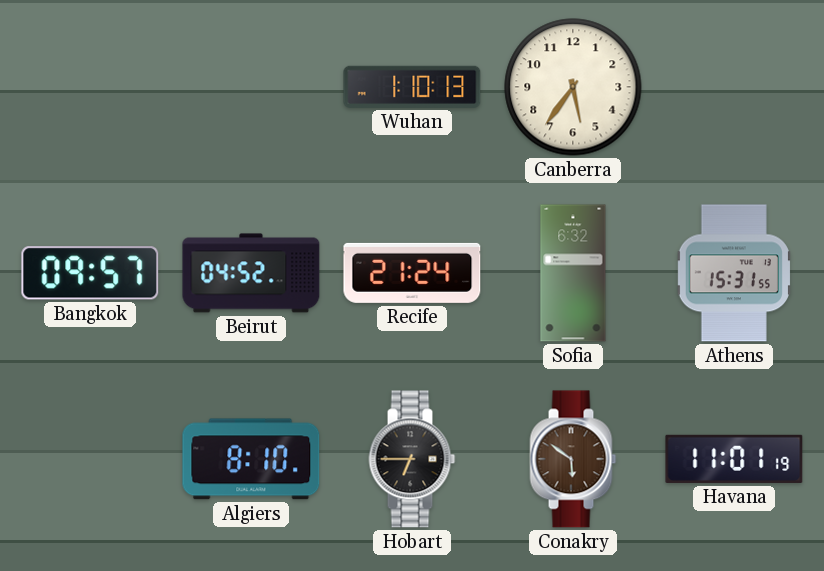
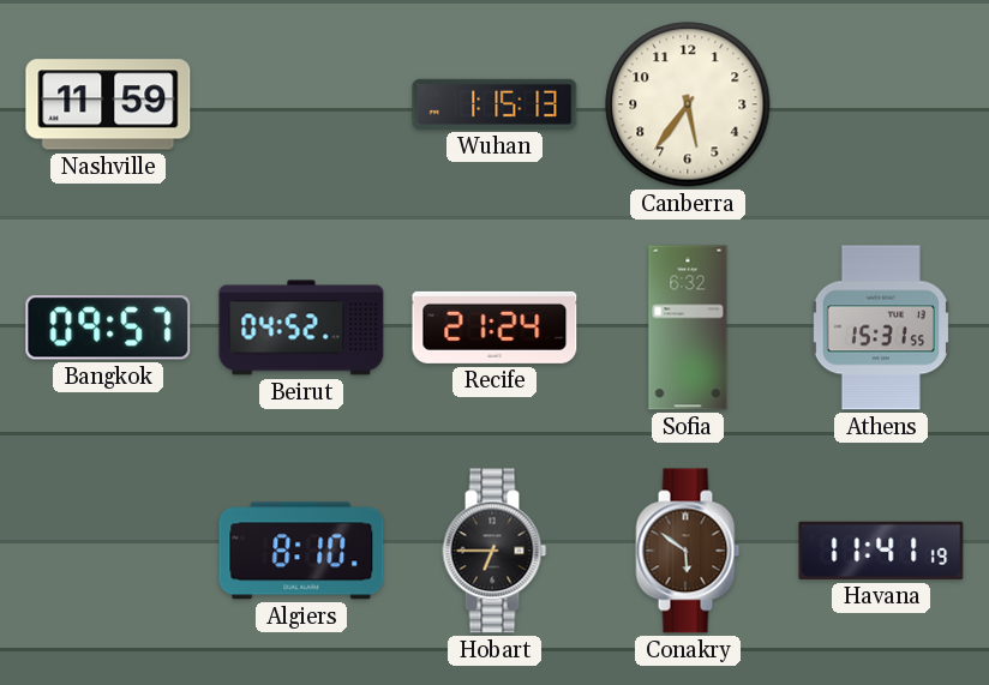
Nashville: none -> 11:59
Wuhan: 1:10 -> 1:15
Havana: 11:01 -> 11:41
